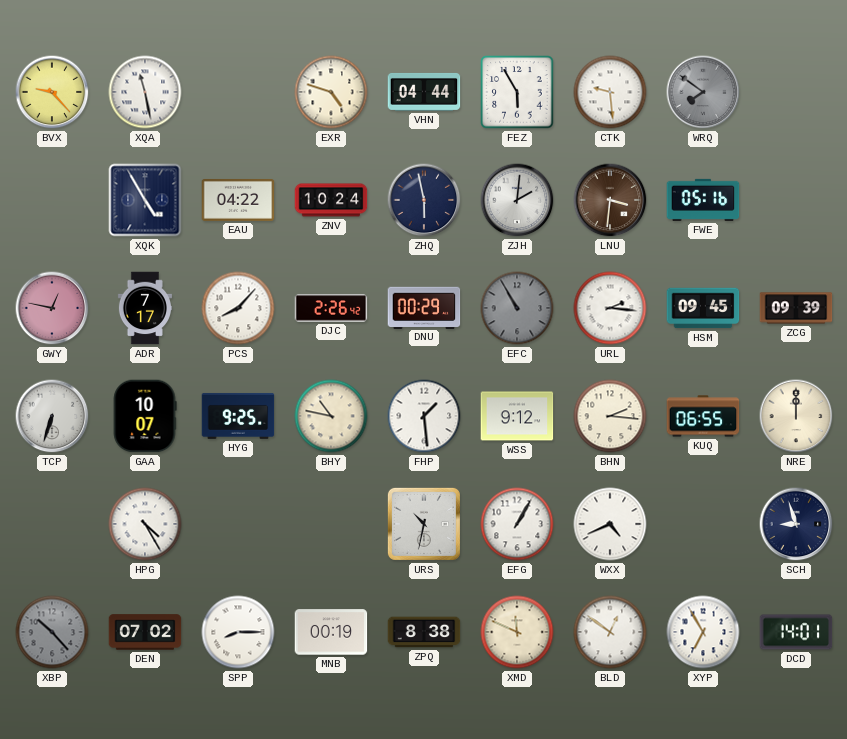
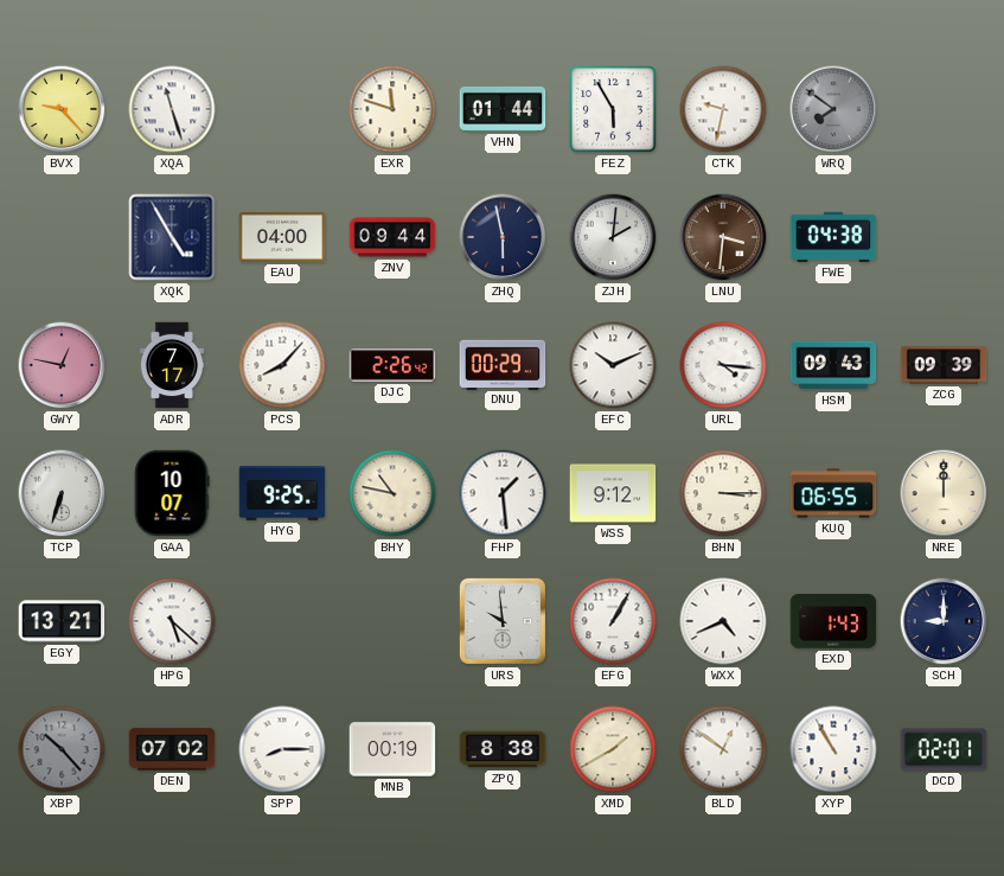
XQA: 11:28 -> 11:27
EXR: 4:48 -> 11:48
VHN: 04:44 -> 01:44
CTK: 9:29 -> 9:32
EAU: 04:22 -> 04:00
ZNV: 10:24 -> 09:44
FWE: 05:16 -> 04:38
EFC: 10:55 -> 10:11
EFC dial: grey -> white
URL: 2:16 -> 4:16
HSM: 09:45 -> 09:43
BHN: 2:16 -> 3:15
EGY: none -> 13:21
HPG: 4:25 -> 5:22
URS: 10:32 -> 9:59
EXD: none -> 1:43
SCH: 8:57 -> 9:00
XMD: 11:49 -> 1:40
XYP: 6:55 -> 10:55
DCD: 14:01 -> 02:01
